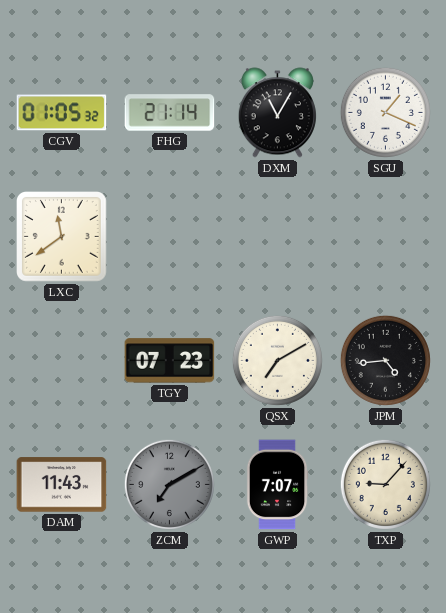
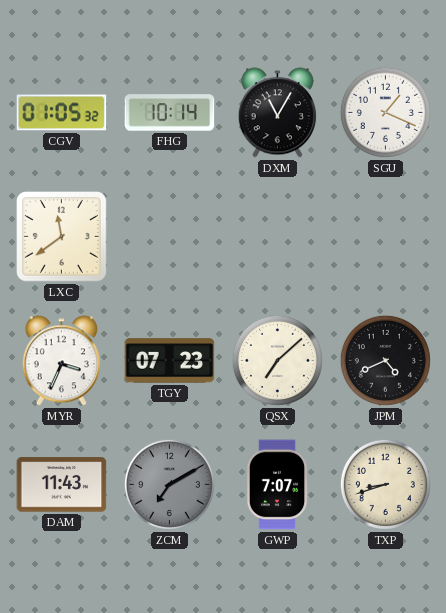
FHG: 21:14 -> 10:14
MYR: none -> 3:34
QSX: 7:10 -> 7:08
JPM: 4:44 -> 4:41
TXP: 9:07 -> 8:42
